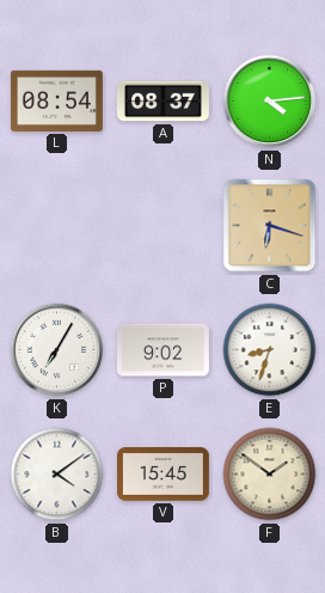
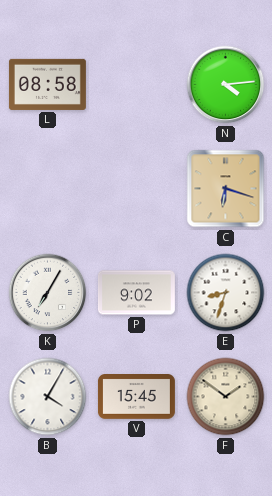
L: 08:54 -> 08:58
A: 08:37 -> none
B: 4:09 -> 4:05
